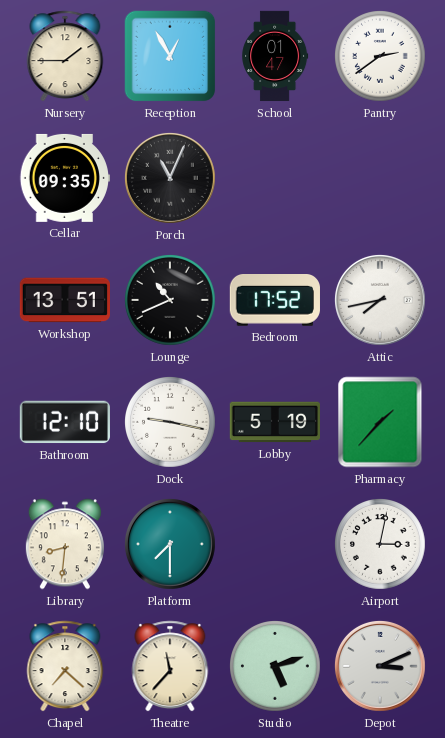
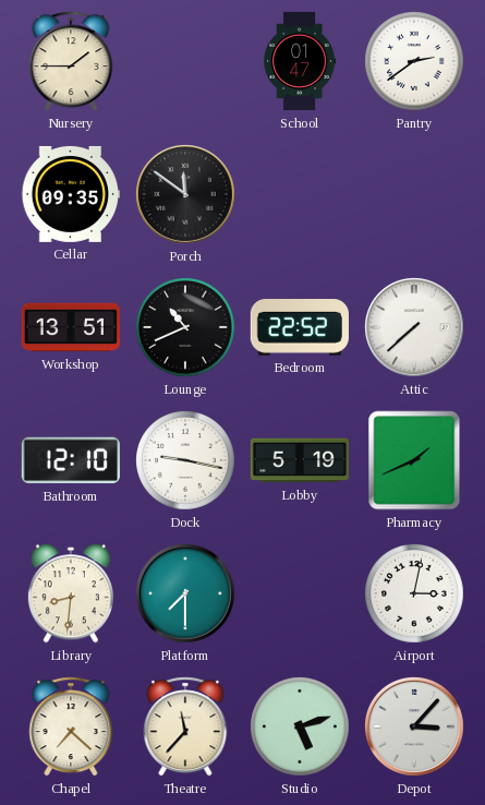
Reception: 12:55 -> none
Porch: 11:04 -> 11:51
Bedroom: 17:52 -> 22:52
Attic: 7:43 -> 7:38
Pharmacy: 1:37 -> 1:41
Depot: 3:11 -> 3:07
